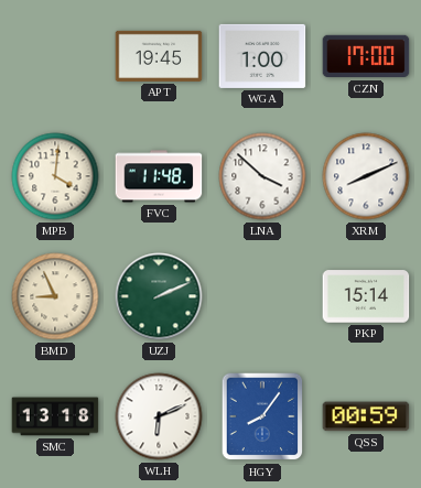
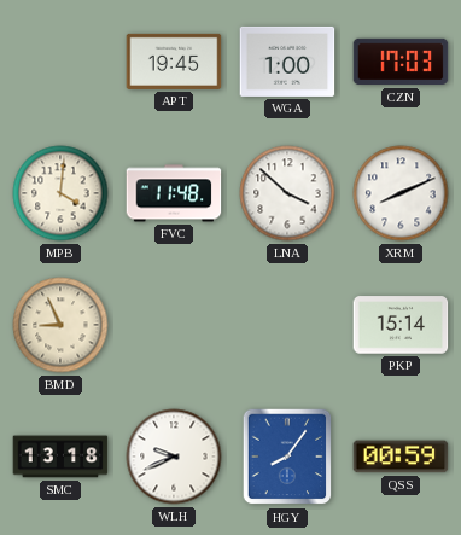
CZN: 17:00 -> 17:03
UZJ: 2:11 -> none
WLH: 6:11 -> 9:41
